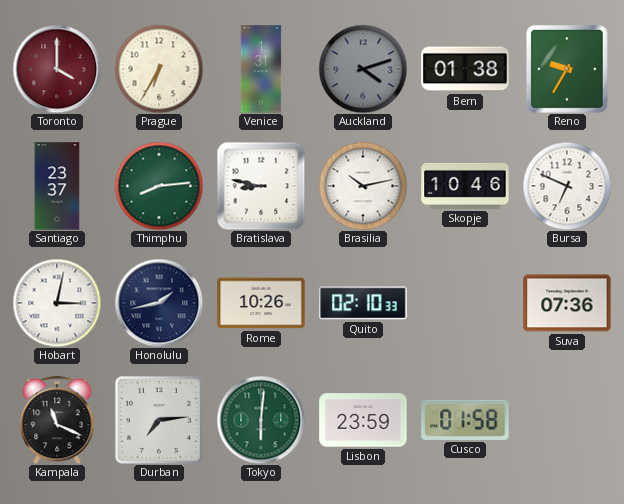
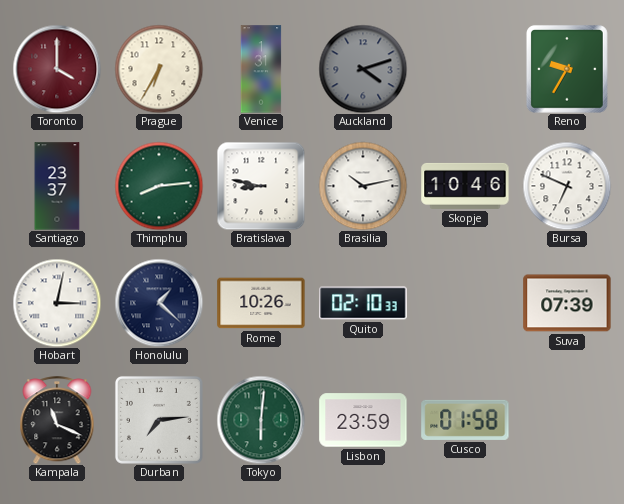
Bern: 01:38 -> none
Honolulu: 1:43 -> 1:22
Suva: 07:36 -> 07:39
